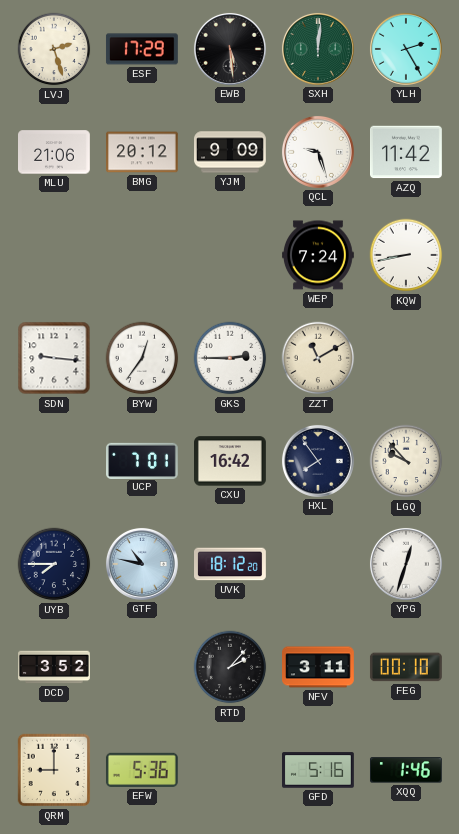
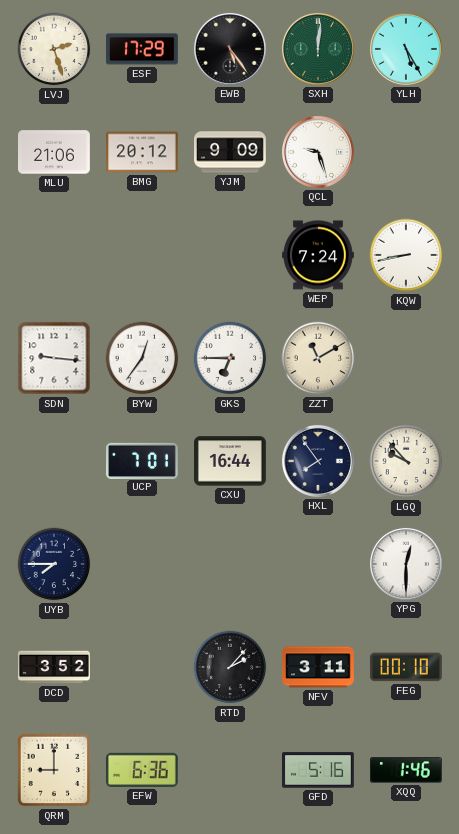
EWB: 5:29 -> 5:24
YLH: 2:25 -> 5:25
AZQ: 11:42 -> none
GKS: 2:45 -> 6:45
CXU: 16:42 -> 16:44
GTF: 10:47 -> none
UVK: 18:12 -> none
YPG: 12:33 -> 12:30
EFW: 5:36 -> 6:36
